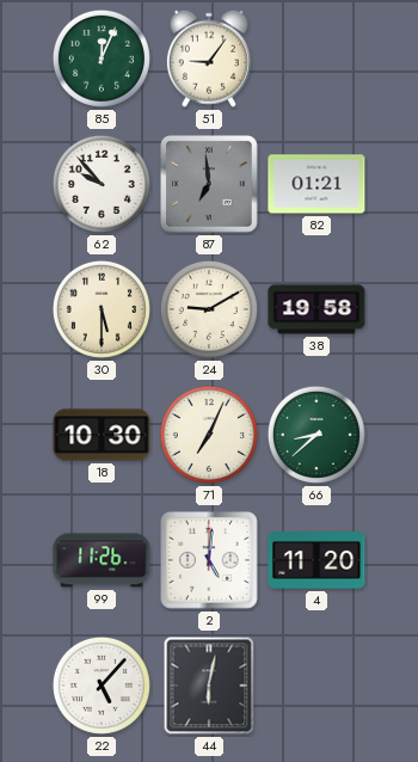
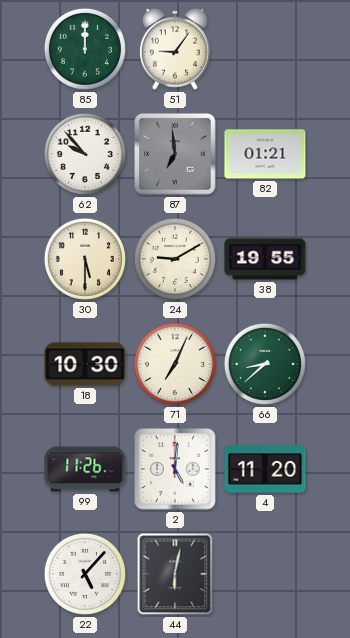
85: 12:04 -> 12:00
38: 19:58 -> 19:55
